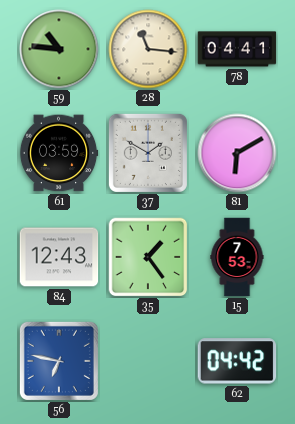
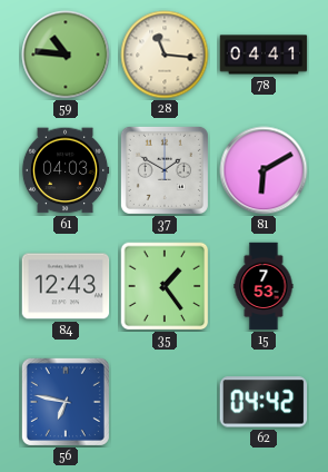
61: 03:59 -> 04:03
